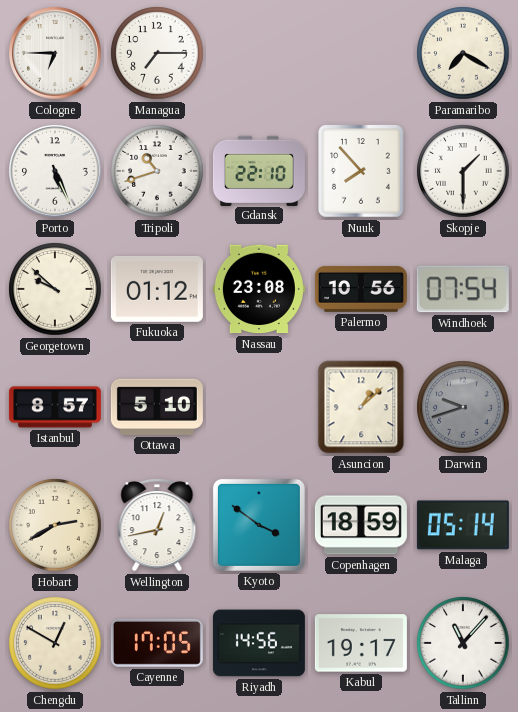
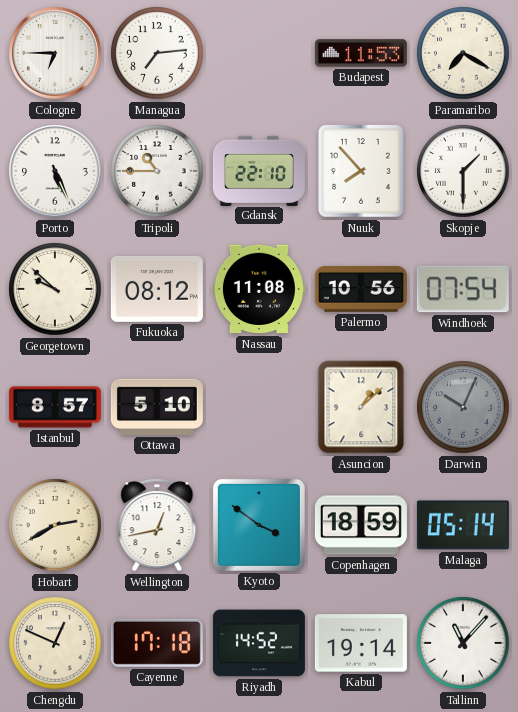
Managua: 7:15 -> 7:14
Budapest: none -> 11:53
Tripoli: 10:42 -> 10:45
Fukuoka: 01:12 -> 08:12
Nassau: 23:08 -> 11:08
Darwin: 9:42 -> 10:04
Chengdu: 12:50 -> 12:49
Cayenne: 17:05 -> 17:18
Riyadh: 14:56 -> 14:52
Kabul: 19:17 -> 19:14
